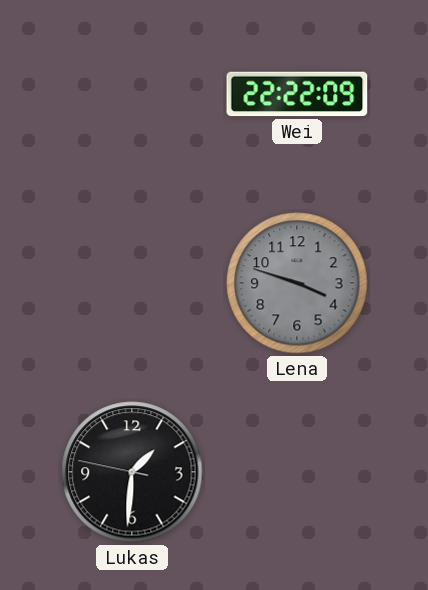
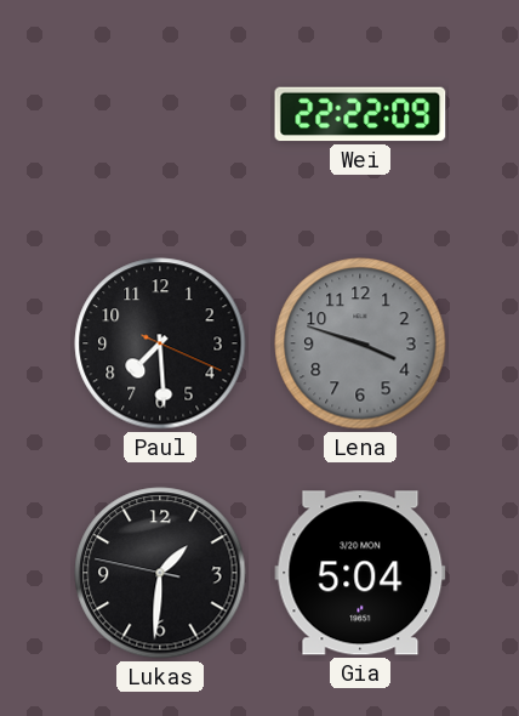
Paul: none -> 7:29
Gia: none -> 5:04
